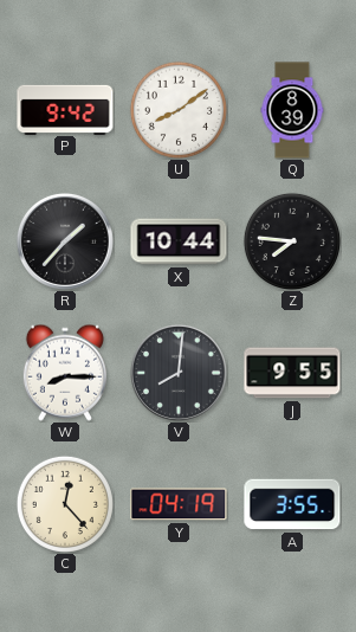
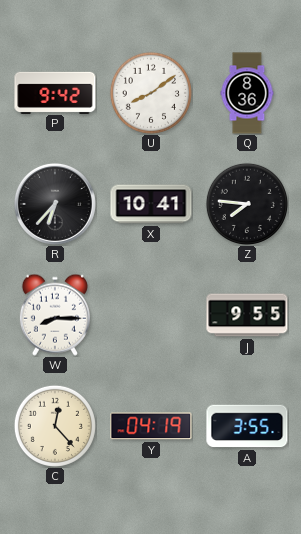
Q: 8:39 -> 8:36
R: 1:37 -> 6:37
X: 10:44 -> 10:41
V: 8:01 -> none
